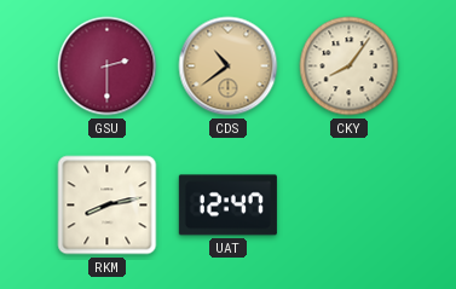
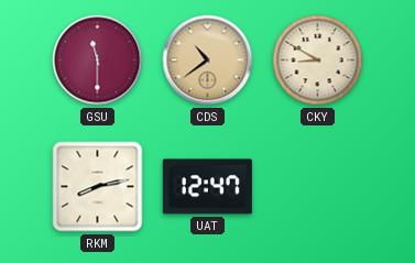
GSU: 2:30 -> 11:30
CKY: 8:06 -> 8:50
